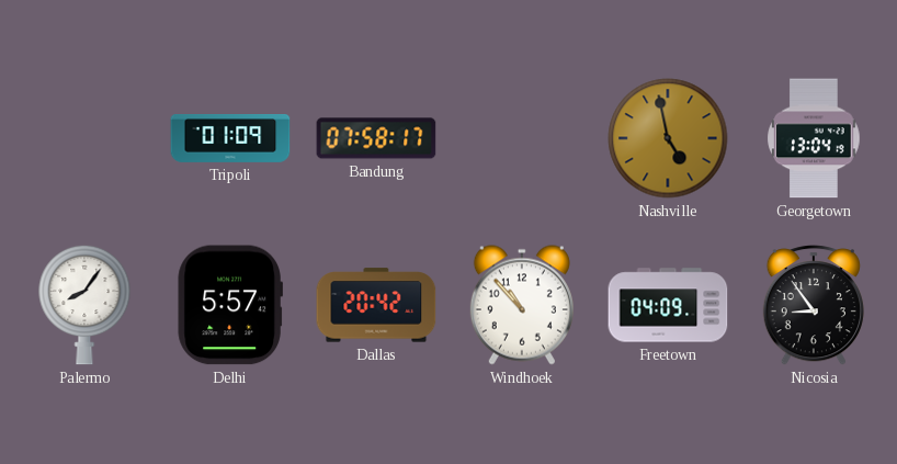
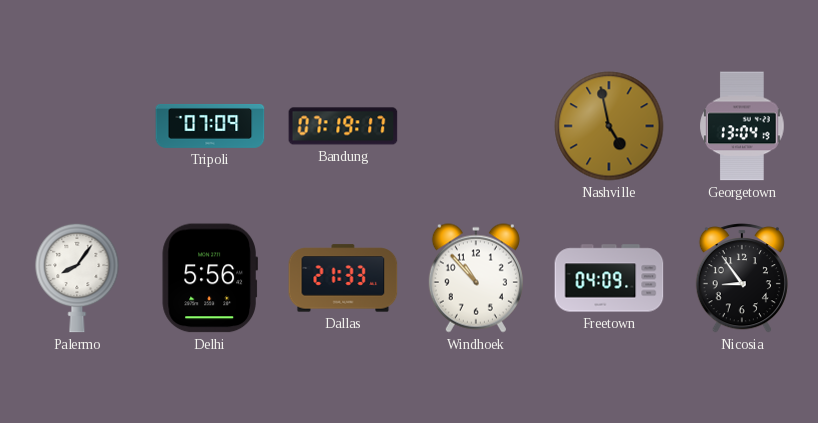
Tripoli: 01:09 -> 07:09
Bandung: 07:58 -> 07:19
Delhi: 5:57 -> 5:56
Dallas: 20:42 -> 21:33
